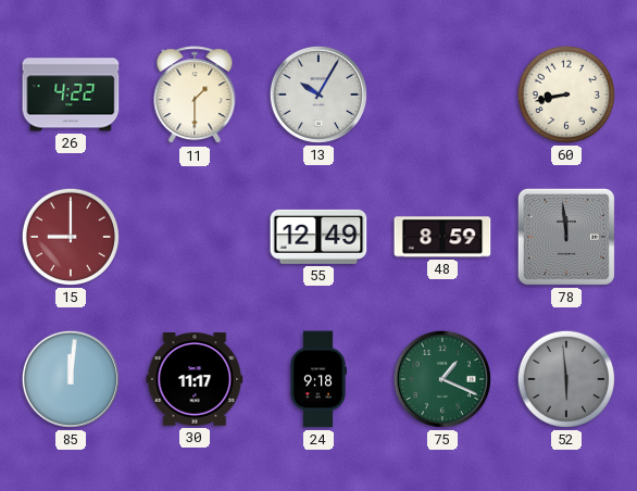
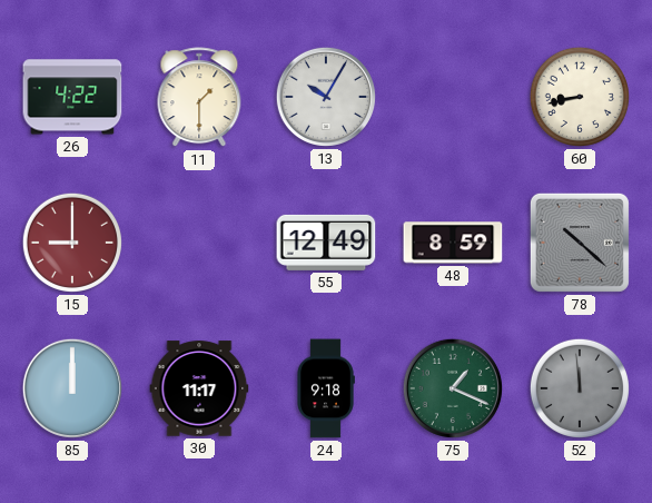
78: 11:59 -> 10:22
85: 12:01 -> 12:00
52: 5:59 -> 11:59
